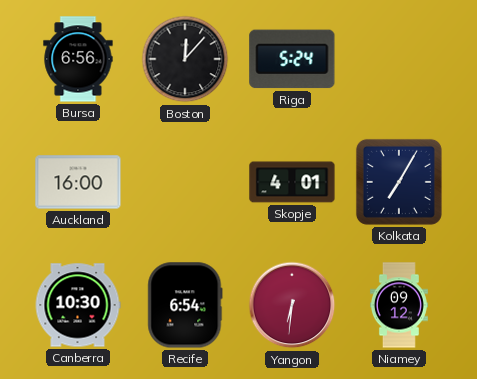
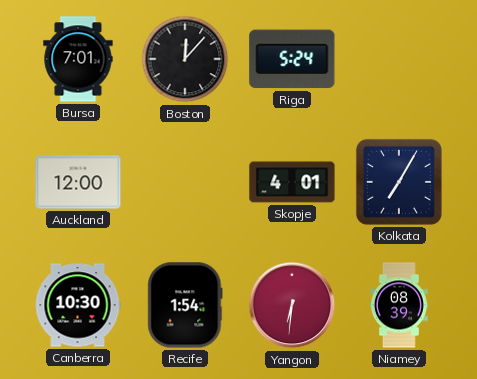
Bursa: 6:56 -> 7:01
Auckland: 16:00 -> 12:00
Recife: 6:54 -> 1:54
Niamey: 09:12 -> 08:39
